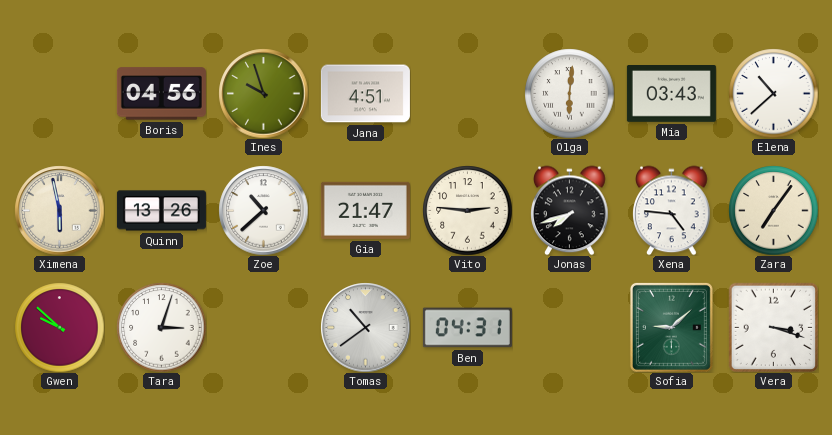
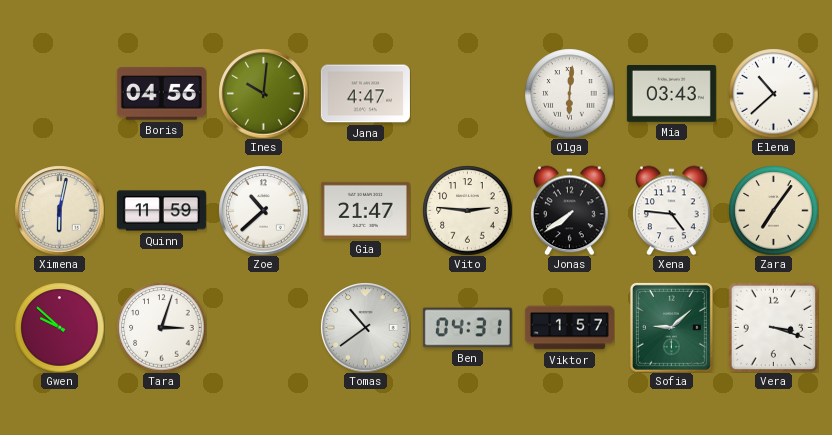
Ines: 9:57 -> 10:01
Jana: 4:51 -> 4:47
Ximena: 5:58 -> 6:02
Quinn: 13:26 -> 11:59
Jonas: 7:42 -> 7:39
Viktor: none -> 1:57
